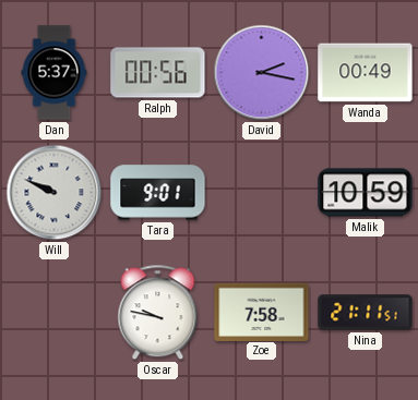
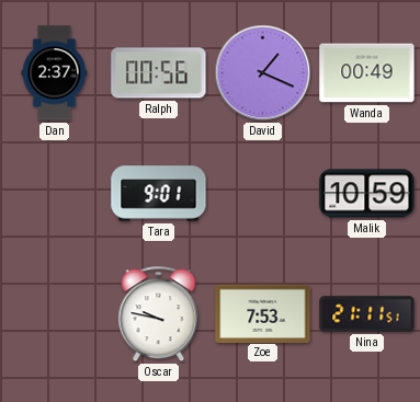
Dan: 5:37 -> 2:37
David: 2:17 -> 1:19
Will: 9:49 -> none
Zoe: 7:58 -> 7:53
